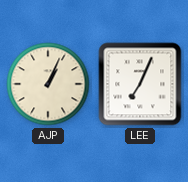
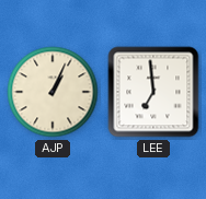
LEE: 7:04 -> 6:59
